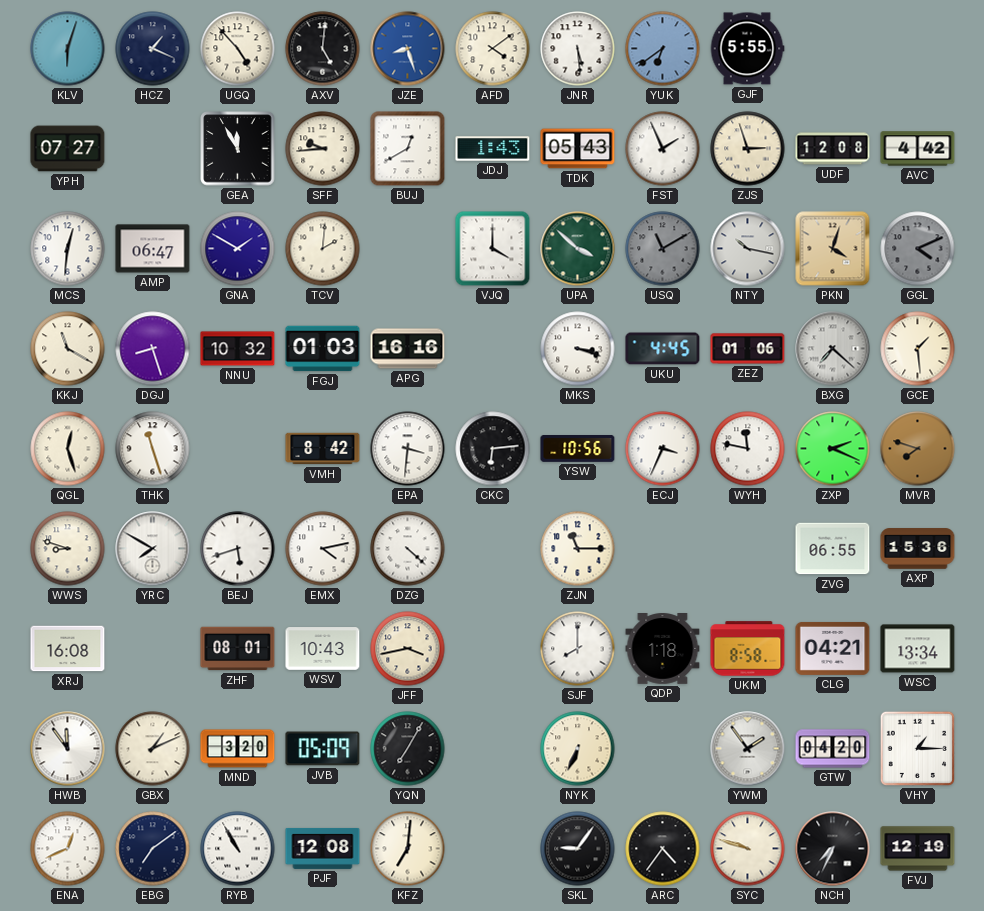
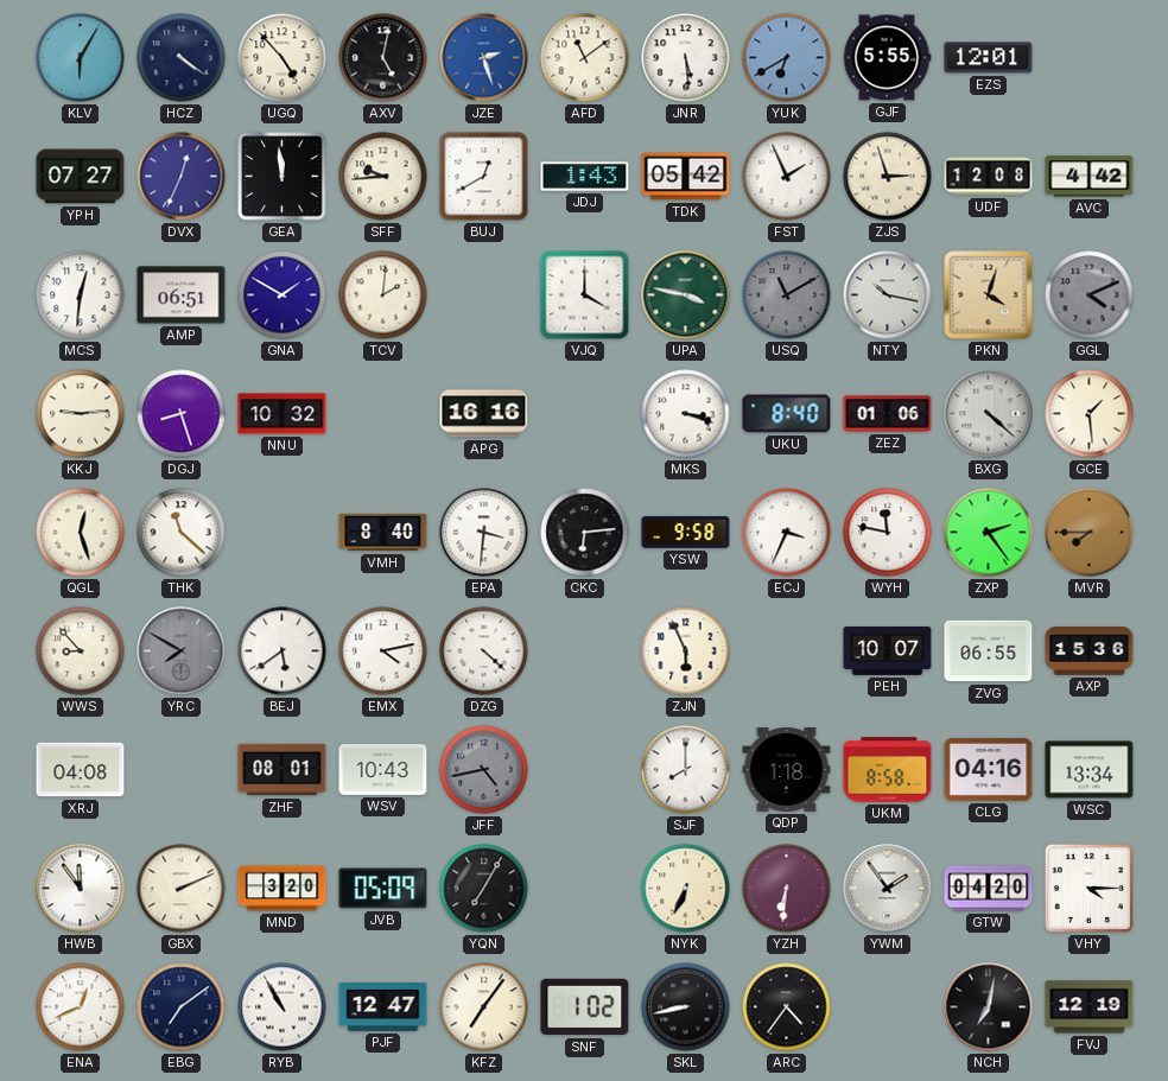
KLV: 6:03 -> 6:05
HCZ: 1:19 -> 4:21
AXV: 5:01 -> 5:02
JZE: 8:27 -> 2:27
AFD: 4:09 -> 11:09
YUK: 6:39 -> 6:40
EZS: none -> 12:01
DVX: none -> 12:34
GEA: 11:55 -> 11:59
TDK: 05:43 -> 05:42
AMP: 06:47 -> 06:51
UPA: 3:52 -> 3:47
KKJ: 11:20 -> 9:14
FGJ: 01:03 -> none
UKU: 4:45 -> 8:40
BXG: 7:22 -> 4:22
THK: 11:27 -> 11:22
VMH: 8:42 -> 8:40
YSW: 10:56 -> 9:58
ZXP: 2:19 -> 2:24
MVR: 7:48 -> 7:45
WWS: 8:48 -> 8:53
YRC dial: white -> grey
BEJ: 5:42 -> 5:39
ZJN: 11:15 -> 5:56
PEH: none -> 10:07
XRJ: 16:08 -> 04:08
JFF: 3:43 -> 4:43
JFF dial: cream -> grey
CLG: 04:21 -> 04:16
GBX: 1:11 -> 2:11
YZH: none -> 6:31
VHY: 1:15 -> 4:15
PJF: 12:08 -> 12:47
KFZ: 7:01 -> 7:06
SNF: none -> 1:02
SKL: 9:06 -> 8:43
SYC: 9:48 -> none
NCH: 7:34 -> 7:02
